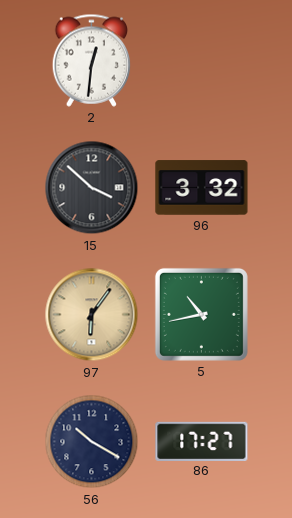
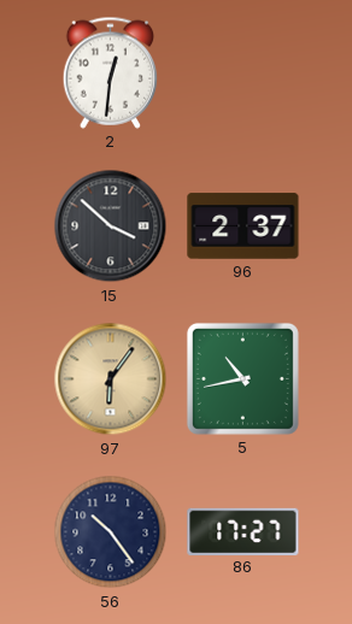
96: 3:32 -> 2:37
56: 10:20 -> 10:24
